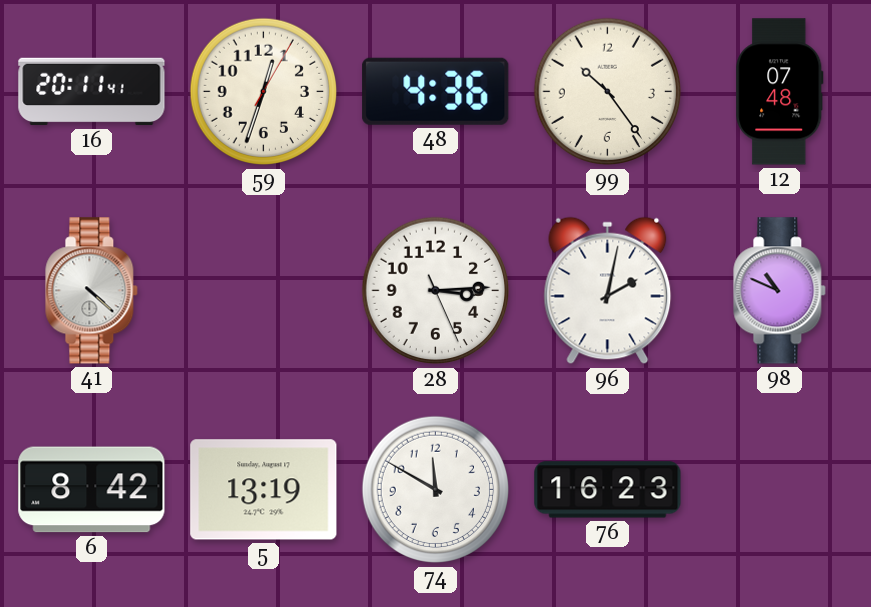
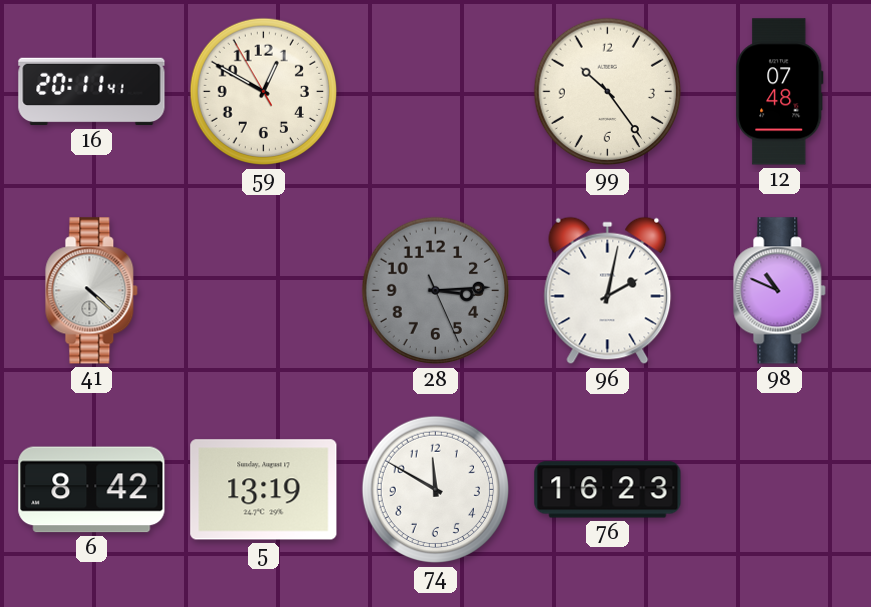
59: 12:33 -> 12:49
48: 4:36 -> none
28 dial: white -> grey
